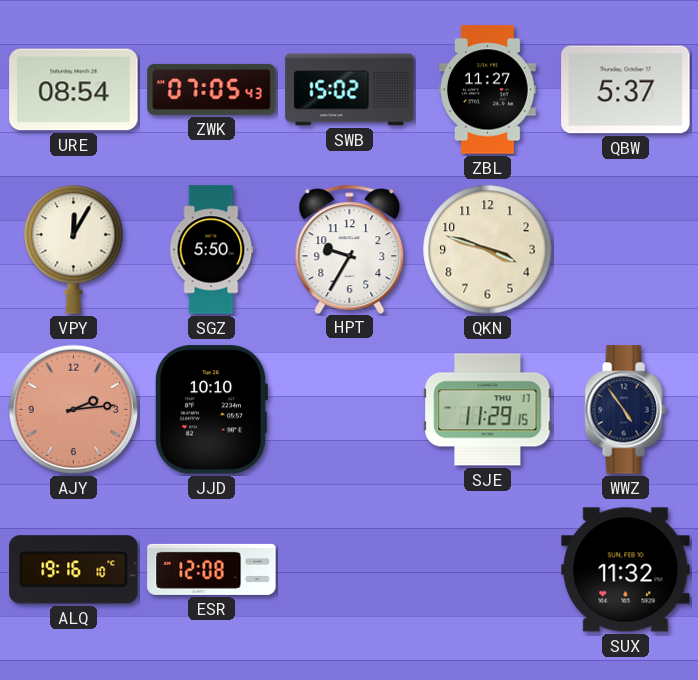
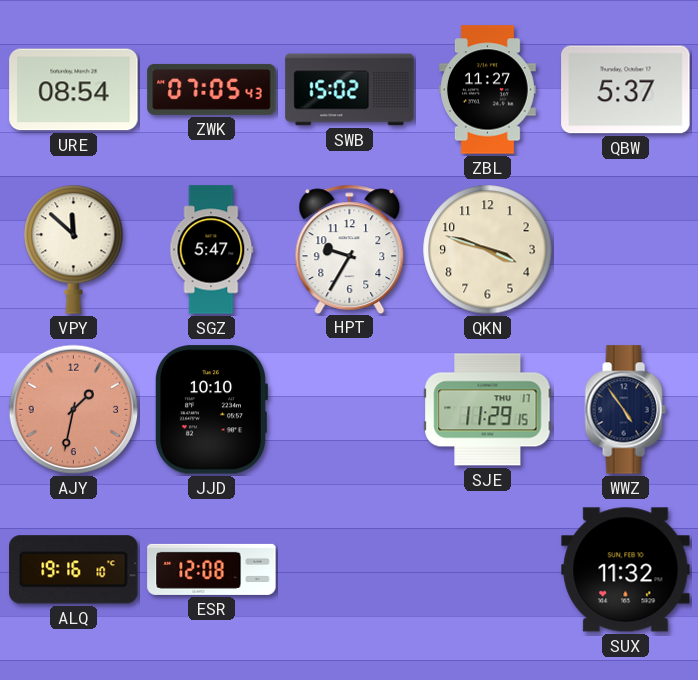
VPY: 12:05 -> 11:52
SGZ: 5:50 -> 5:47
AJY: 2:14 -> 1:32
